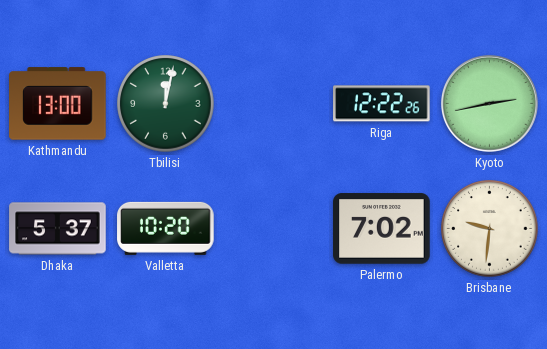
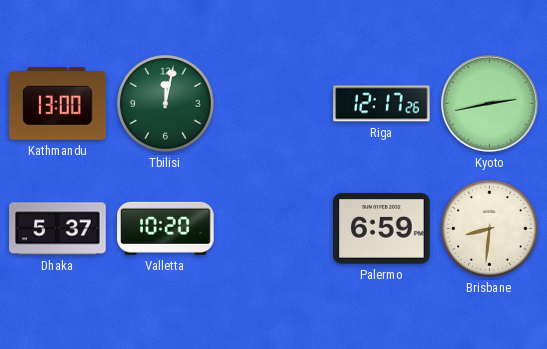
Riga: 12:22 -> 12:17
Palermo: 7:02 -> 6:59
Brisbane: 9:31 -> 8:31
